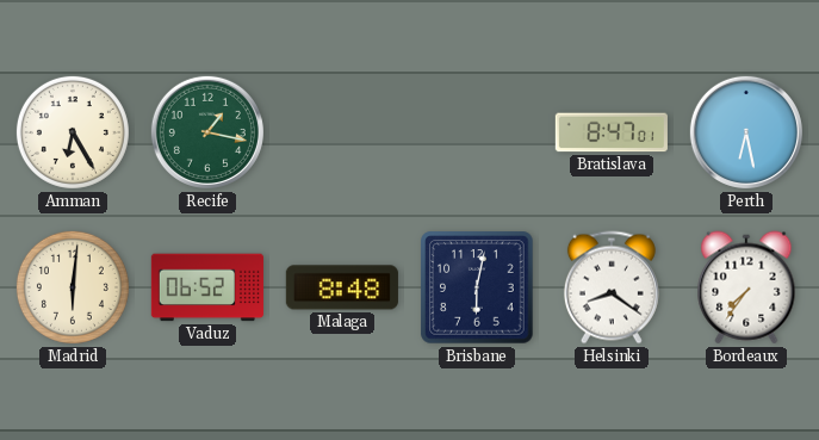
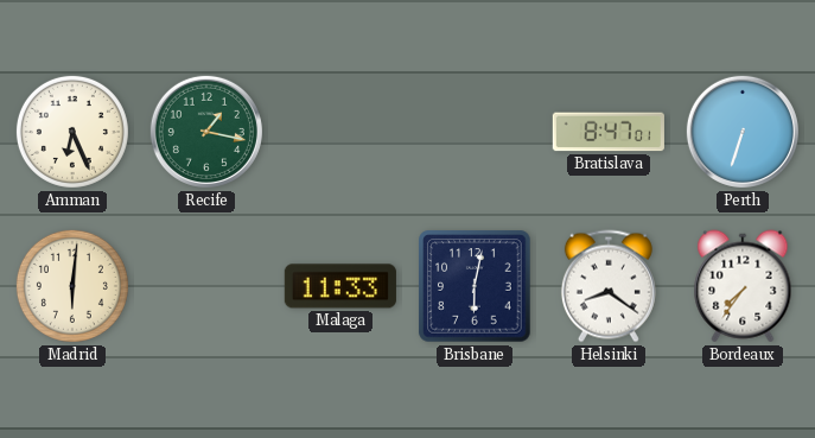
Amman: 6:25 -> 6:26
Perth: 6:28 -> 6:33
Vaduz: 06:52 -> none
Malaga: 8:48 -> 11:33
